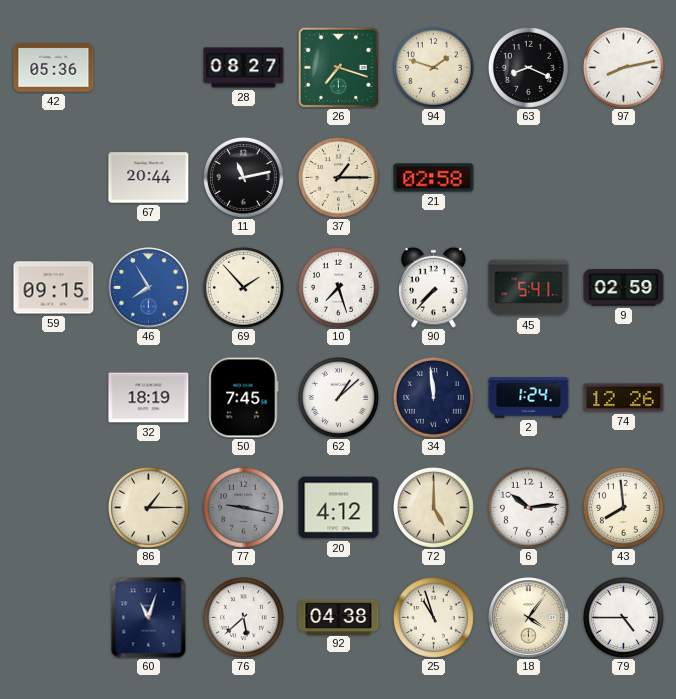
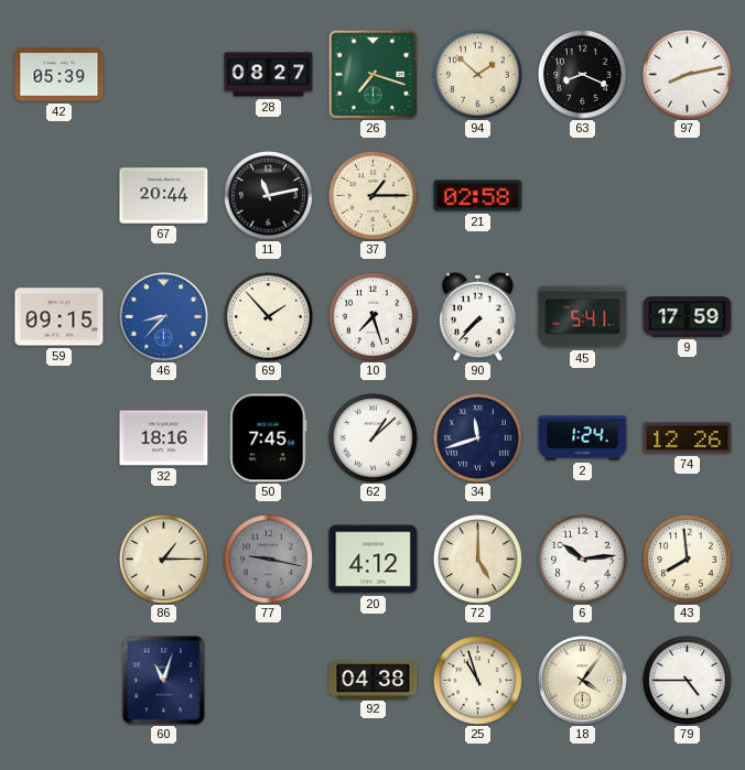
42: 05:36 -> 05:39
94: 1:48 -> 1:52
46: 7:55 -> 8:37
9: 02:59 -> 17:59
32: 18:19 -> 18:16
34: 11:59 -> 11:42
76: 5:38 -> none
